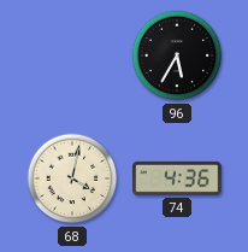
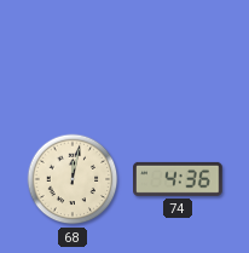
96: 5:35 -> none
68: 4:02 -> 12:02
